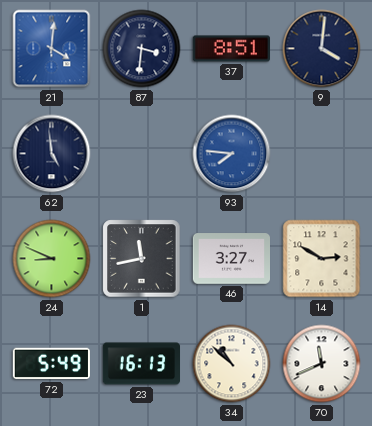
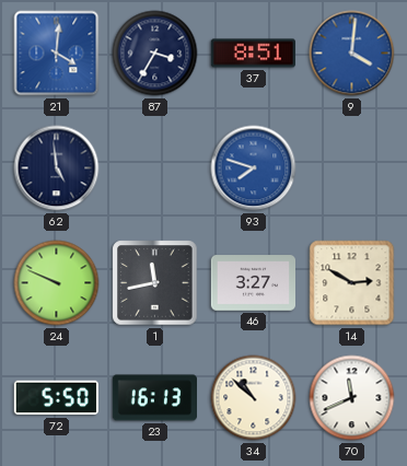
87: 3:31 -> 3:35
9 dial: navy -> blue
93: 7:46 -> 7:48
24: 8:49 -> 9:49
72: 5:49 -> 5:50
